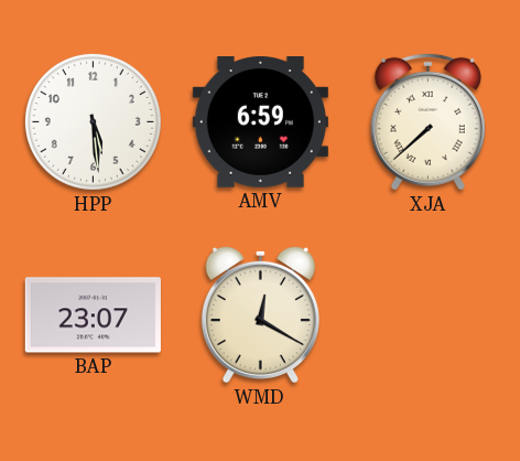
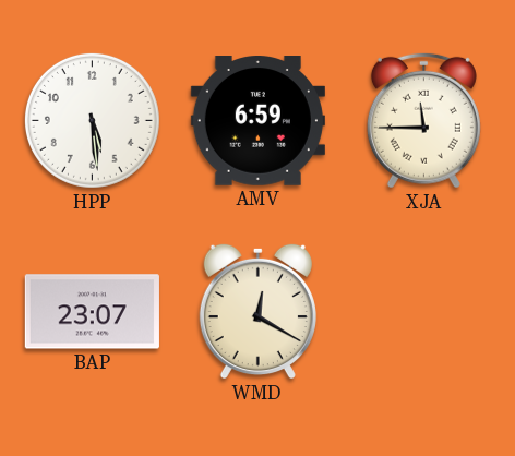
XJA: 7:38 -> 11:45
